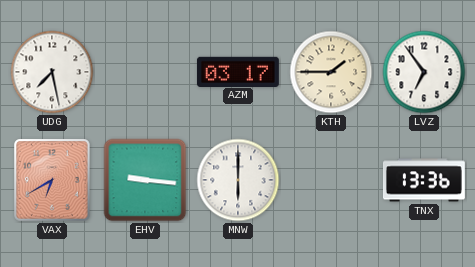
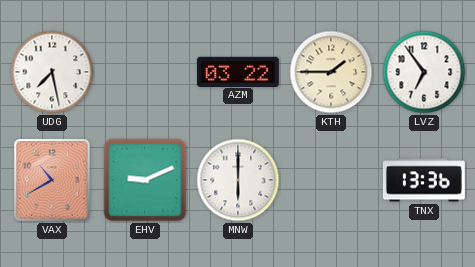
AZM: 03:17 -> 03:22
VAX: 6:40 -> 10:40
EHV: 9:16 -> 9:11
